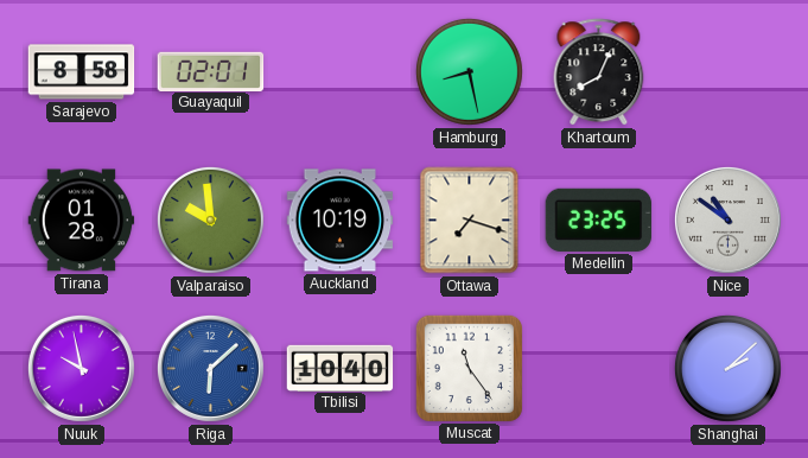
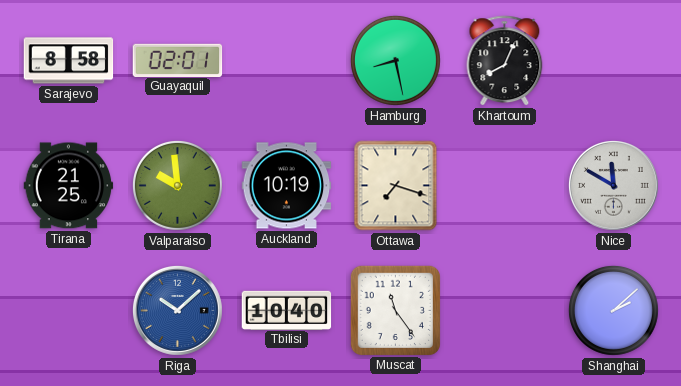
Tirana: 01:28 -> 21:25
Medellin: 23:25 -> none
Nice: 10:51 -> 11:50
Nuuk: 9:58 -> none
Riga: 6:08 -> 10:08
